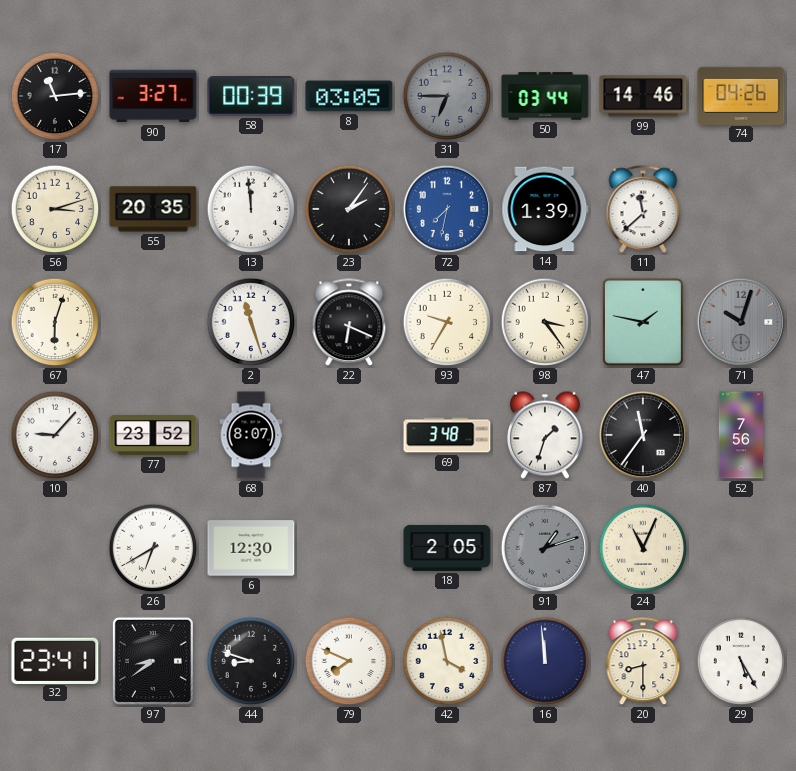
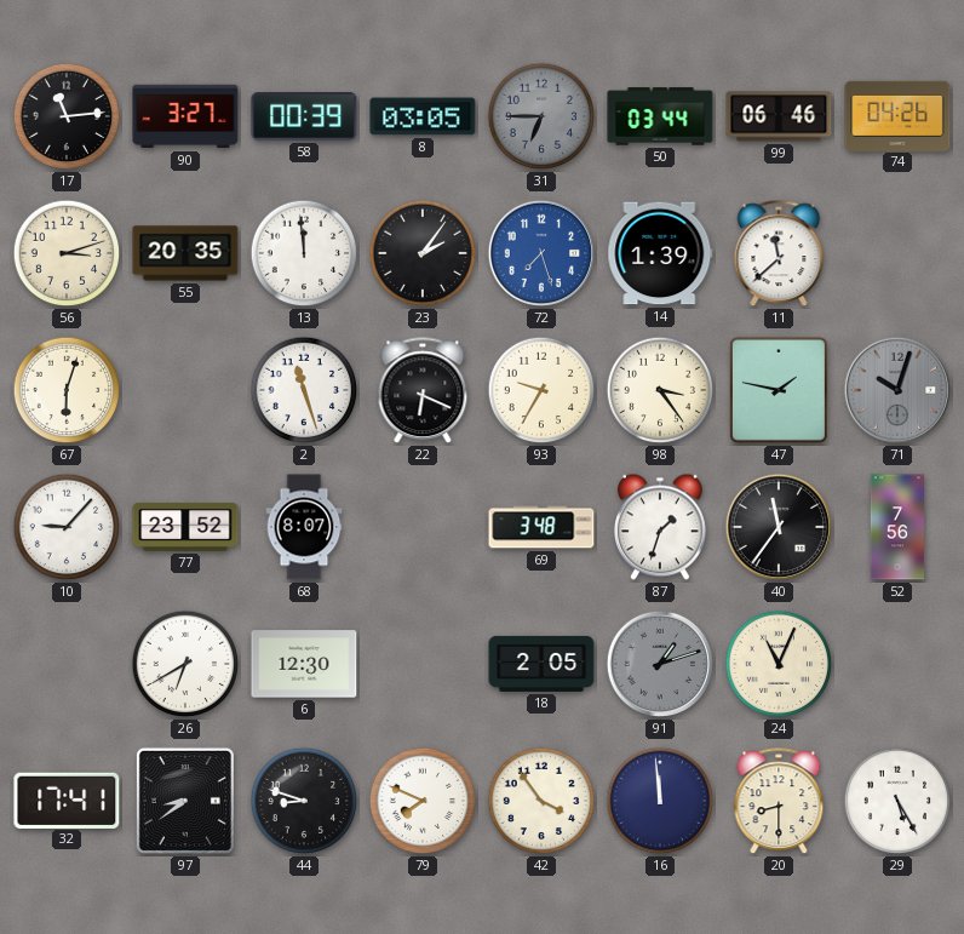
99: 14:46 -> 06:46
72: 7:32 -> 7:27
32: 23:41 -> 17:41
42: 3:58 -> 3:54
